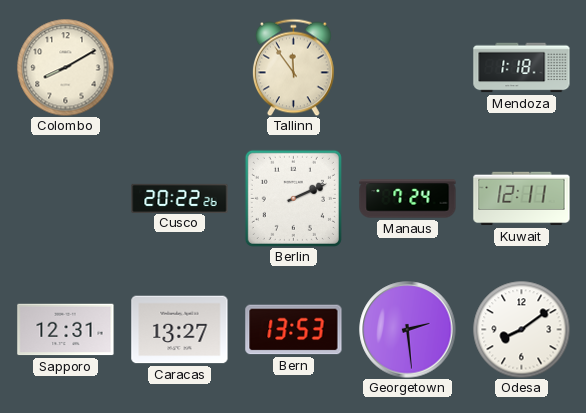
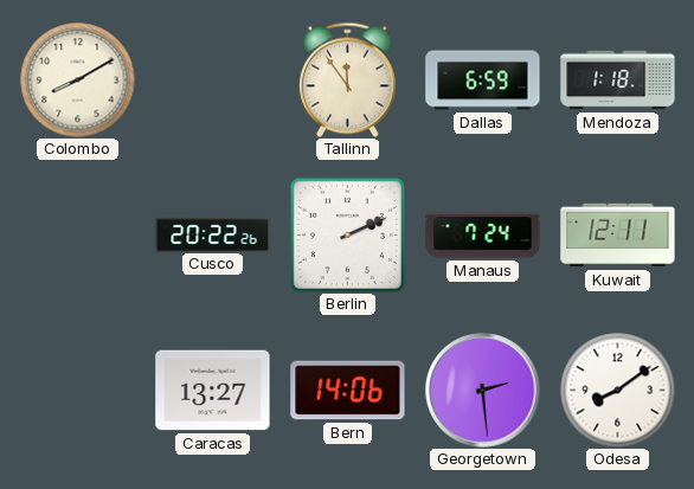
Dallas: none -> 6:59
Sapporo: 12:31 -> none
Bern: 13:53 -> 14:06
